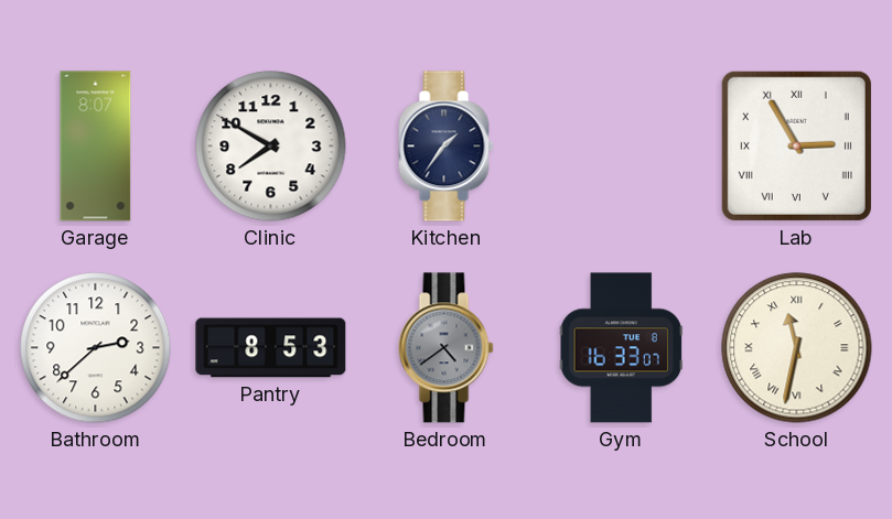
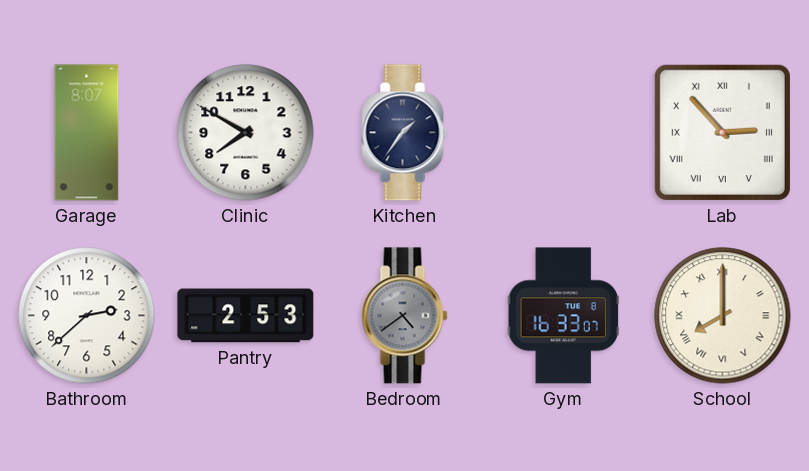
Lab: 2:55 -> 2:53
Pantry: 8:53 -> 2:53
School: 11:32 -> 8:00
